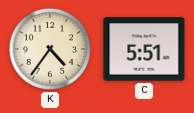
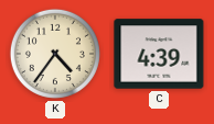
C: 5:51 -> 4:39
